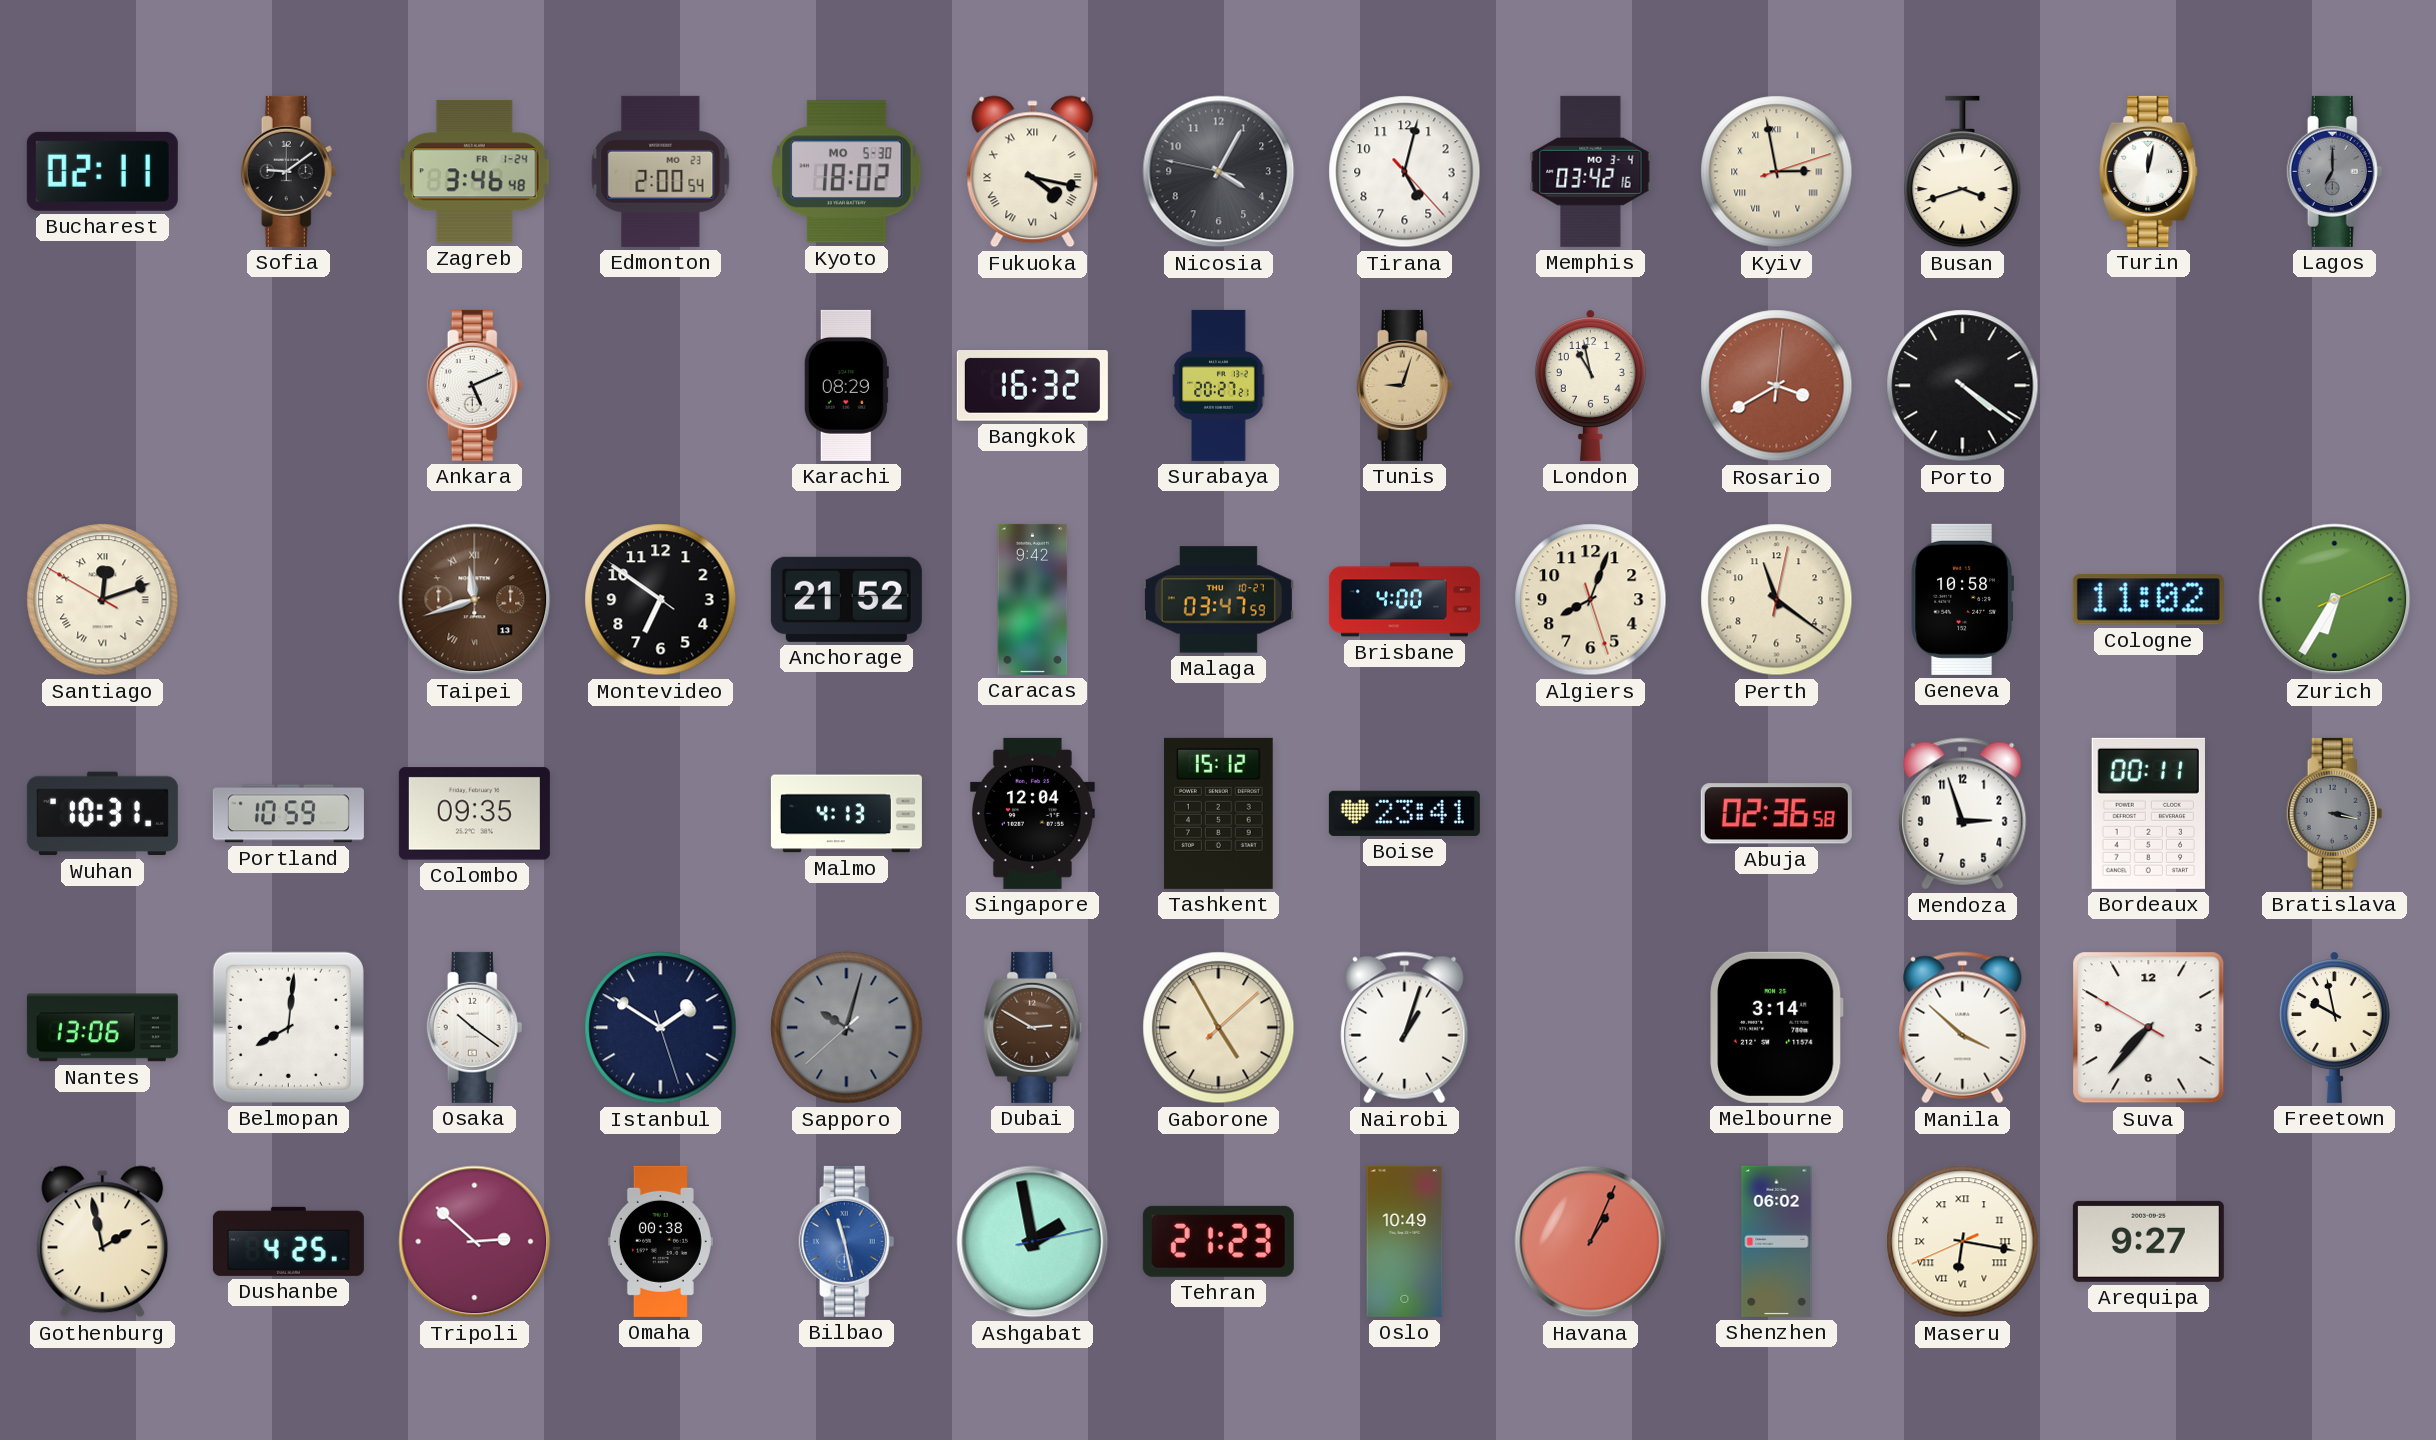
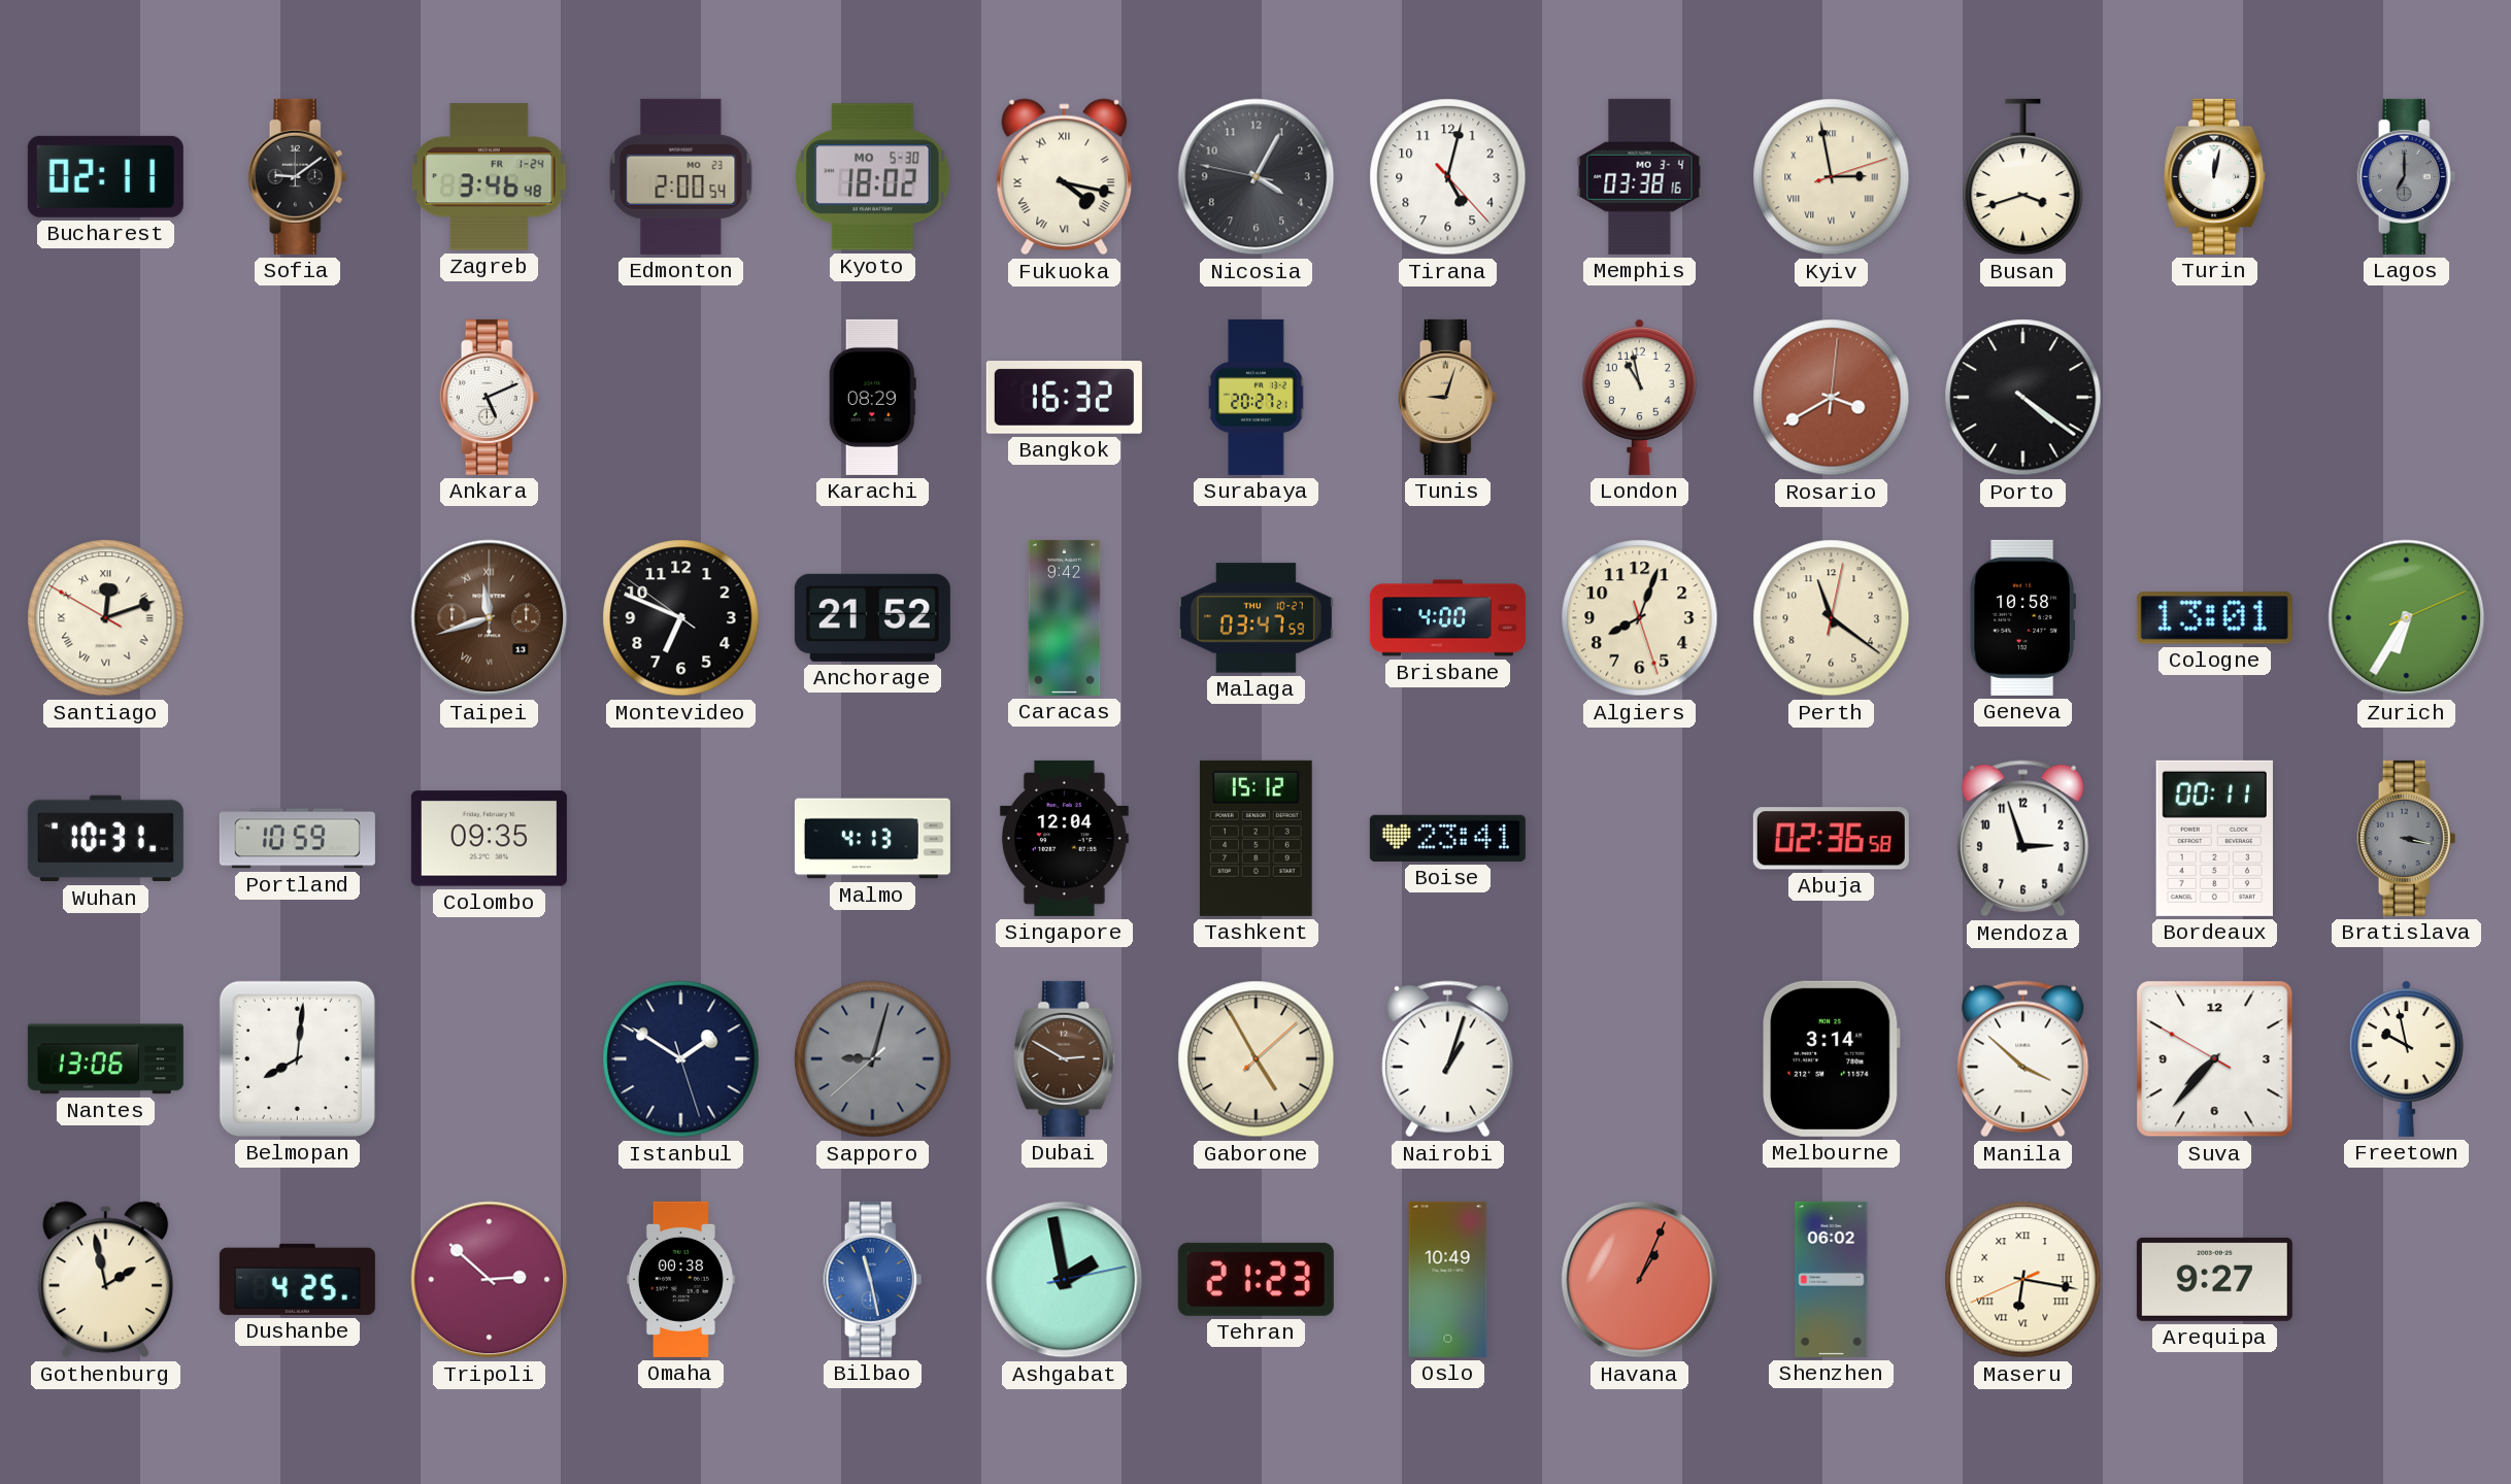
Memphis: 03:42 -> 03:38
Montevideo: 6:50 -> 6:48
Cologne: 11:02 -> 13:01
Osaka: 10:21 -> none
Sapporo: 10:02 -> 9:02
